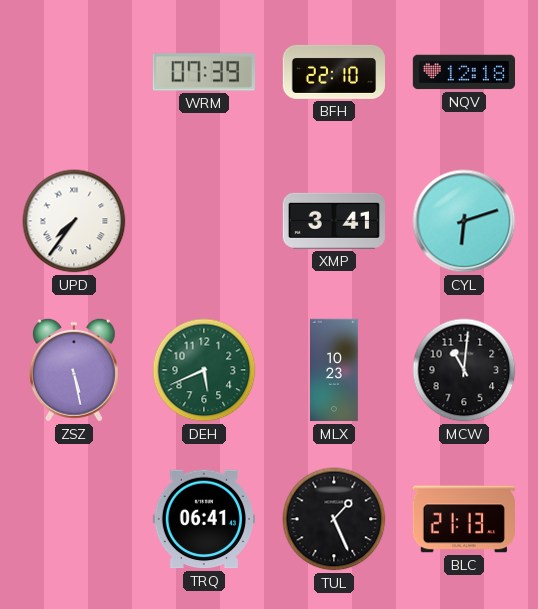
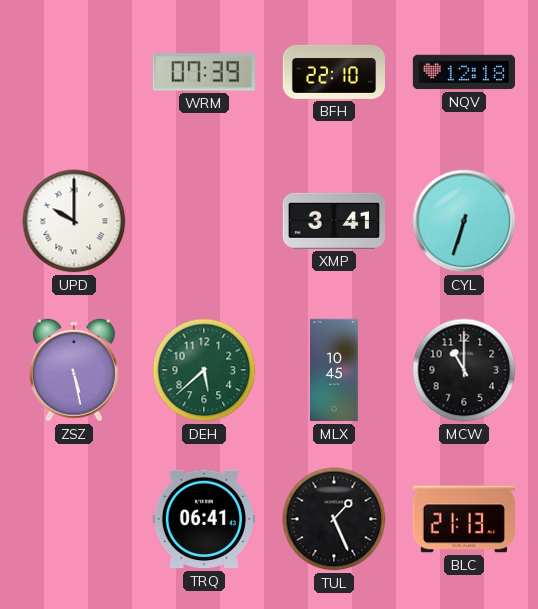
UPD: 7:36 -> 10:00
CYL: 6:12 -> 6:33
DEH: 5:41 -> 5:38
MLX: 10:23 -> 10:45
MCW: 11:01 -> 11:00
